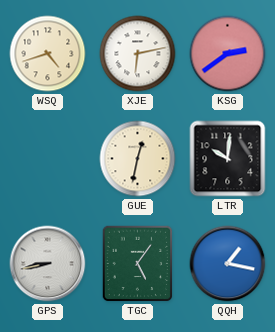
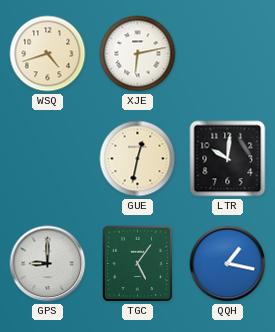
KSG: 2:39 -> none
GPS: 8:43 -> 9:00
